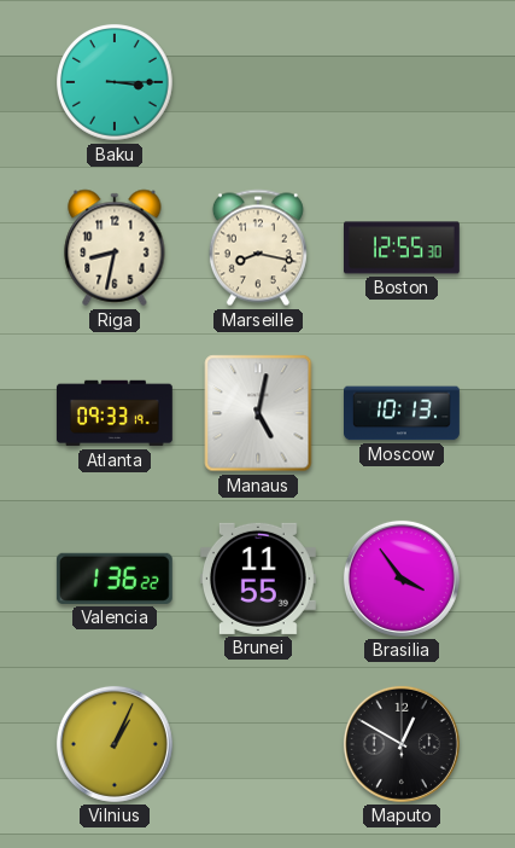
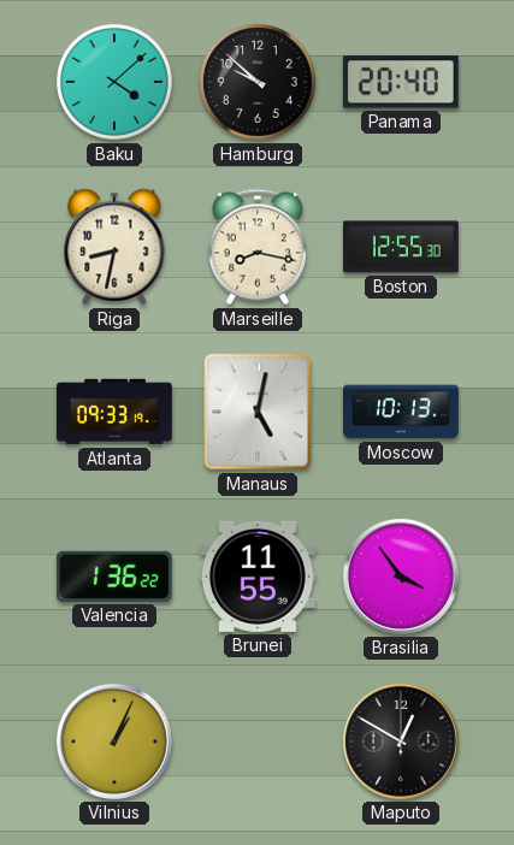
Baku: 3:15 -> 4:08
Hamburg: none -> 9:52
Panama: none -> 20:40
